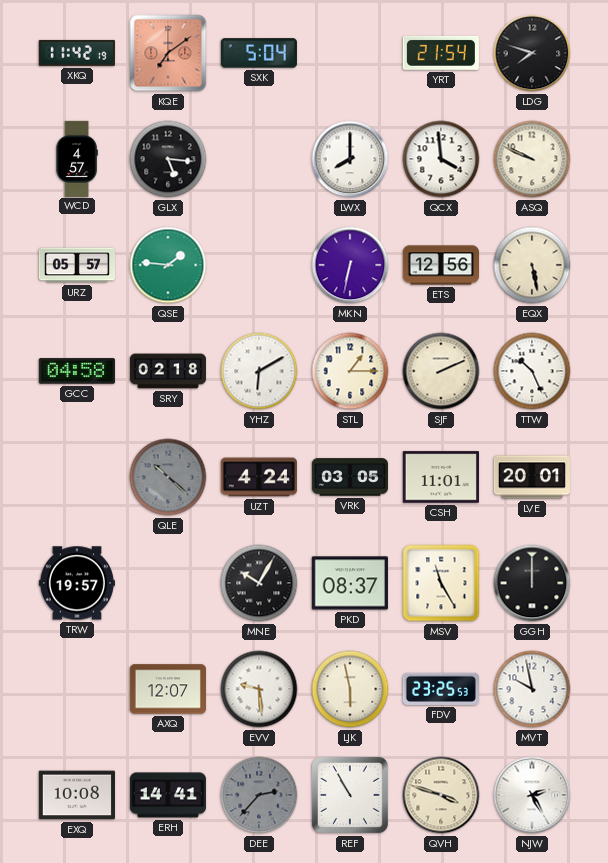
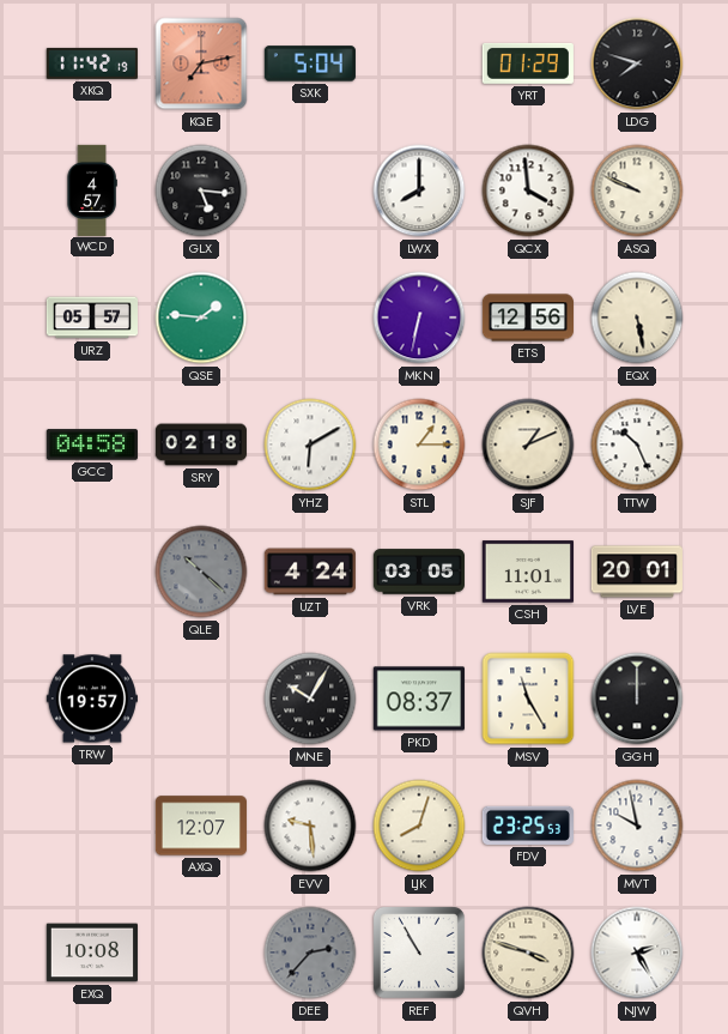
KQE: 7:09 -> 7:13
YRT: 21:54 -> 01:29
SJF: 2:11 -> 1:11
LJK: 5:58 -> 8:03
ERH: 14:41 -> none
